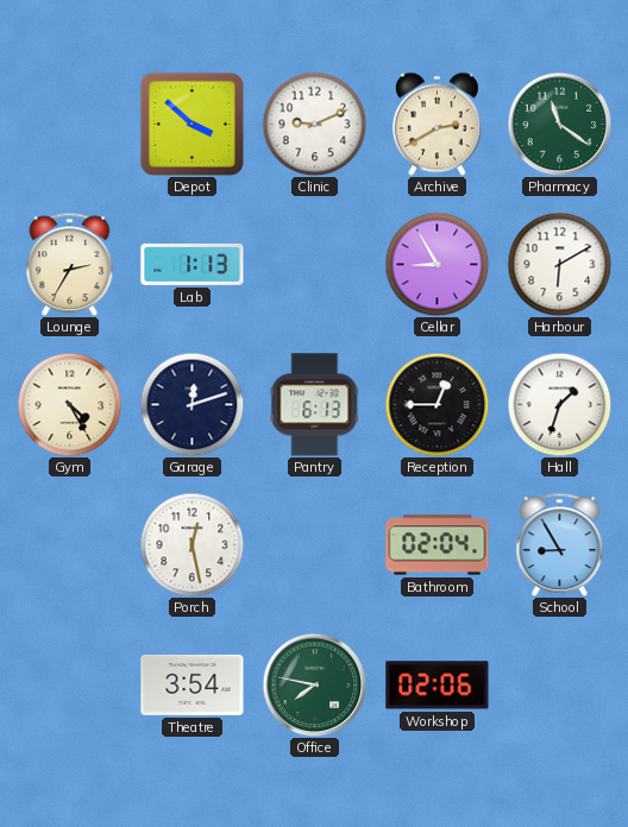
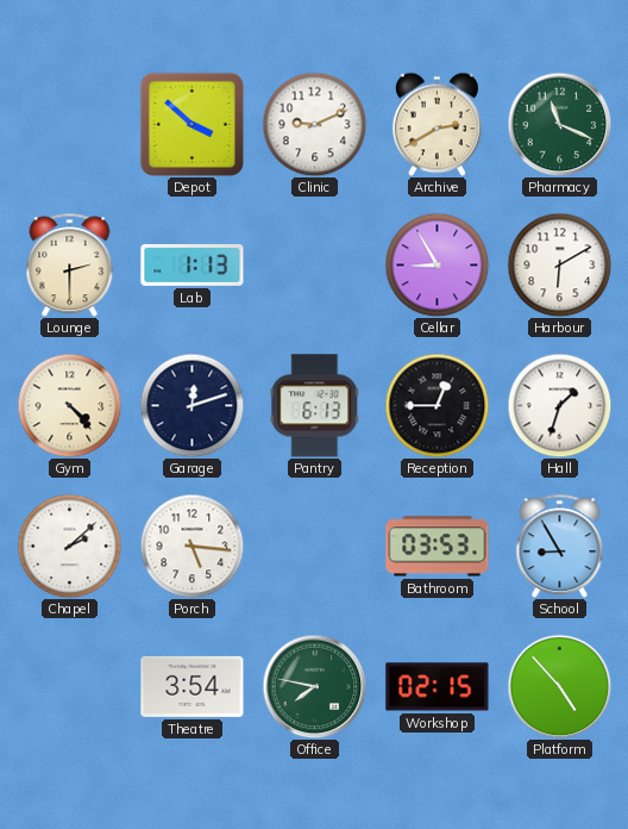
Pharmacy: 11:21 -> 11:19
Lounge: 2:35 -> 2:30
Gym: 4:25 -> 4:23
Chapel: none -> 2:08
Porch: 12:28 -> 5:16
Bathroom: 02:04 -> 03:53
Workshop: 02:06 -> 02:15
Platform: none -> 4:53
